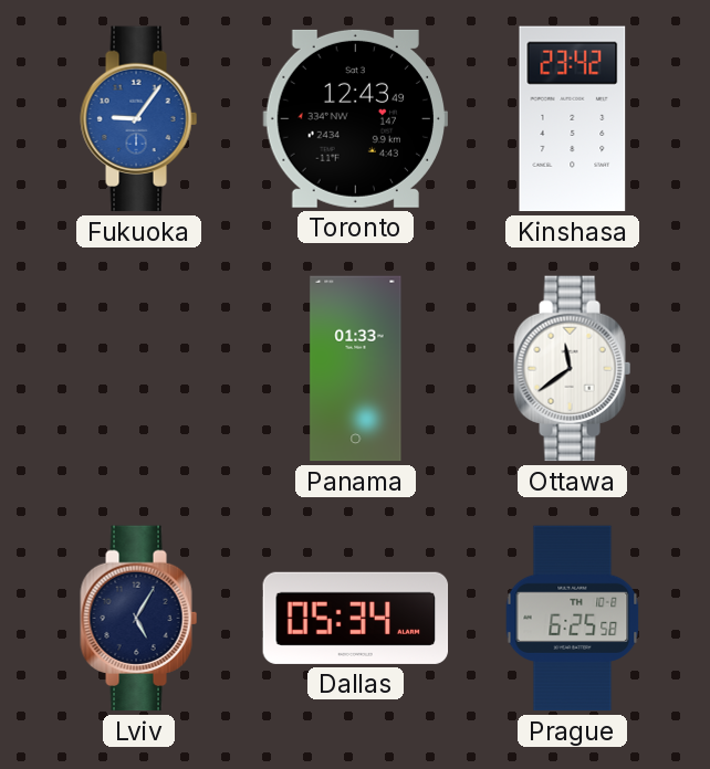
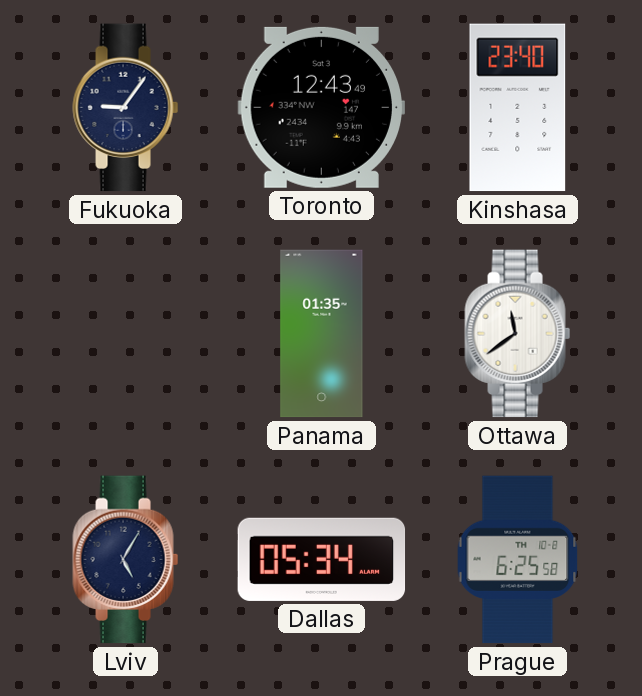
Fukuoka dial: blue -> navy
Kinshasa: 23:42 -> 23:40
Panama: 01:33 -> 01:35
